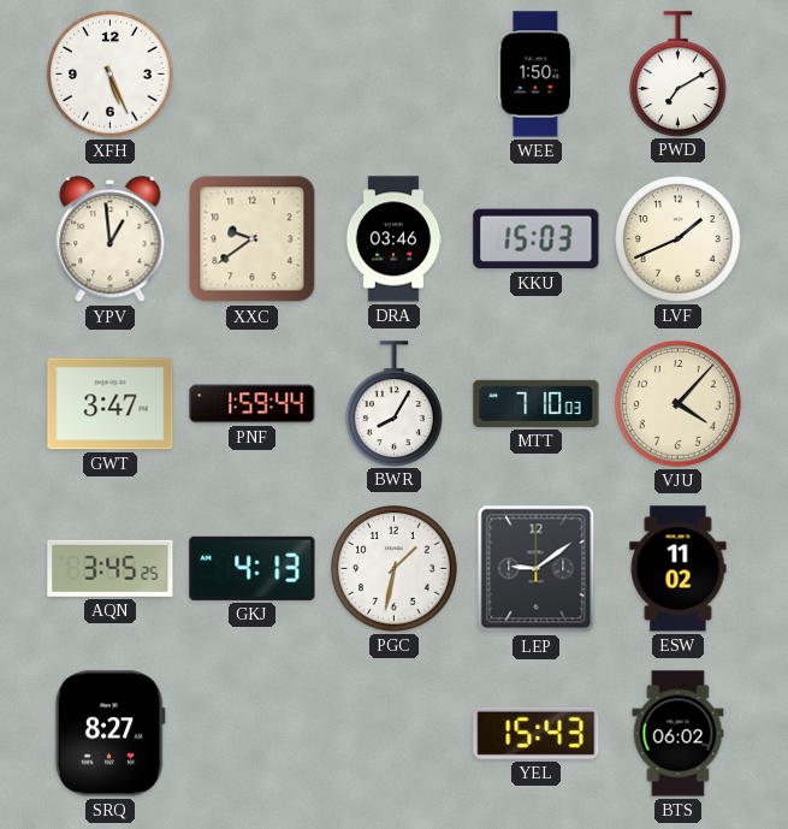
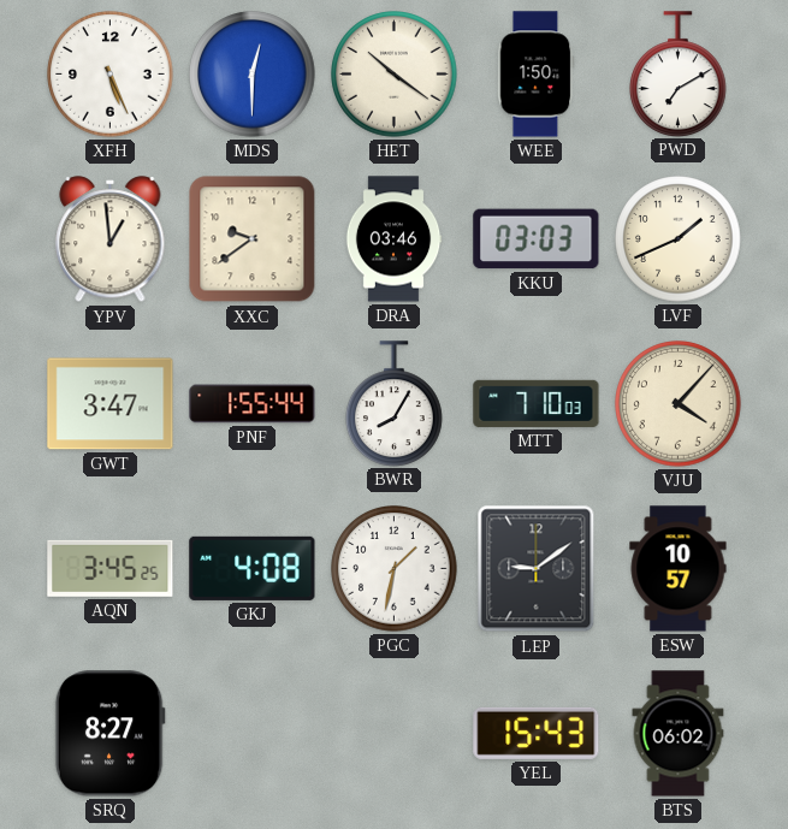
MDS: none -> 12:30
HET: none -> 10:21
KKU: 15:03 -> 03:03
PNF: 1:59 -> 1:55
GKJ: 4:13 -> 4:08
ESW: 11:02 -> 10:57
